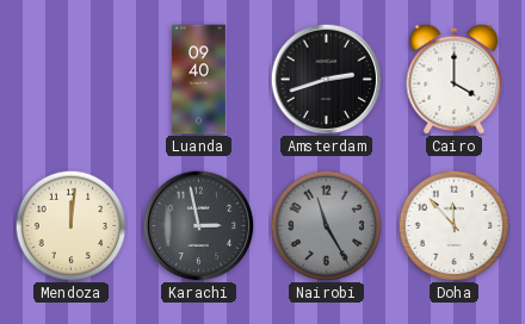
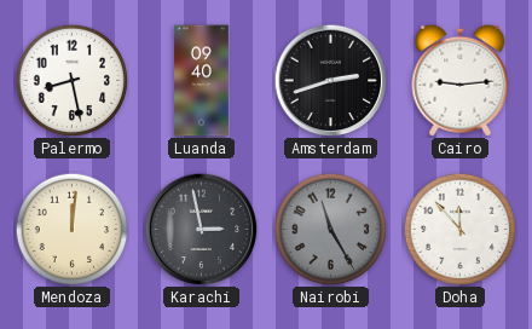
Palermo: none -> 8:28
Cairo: 4:00 -> 9:14
